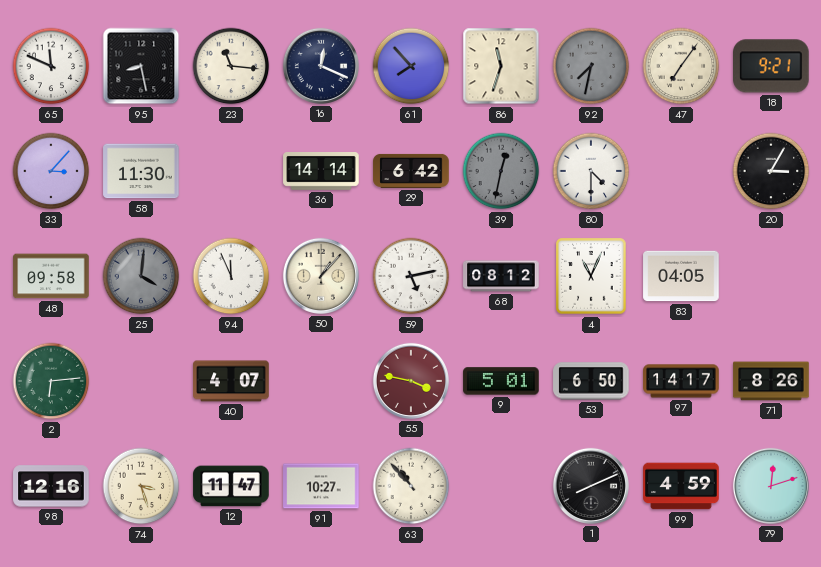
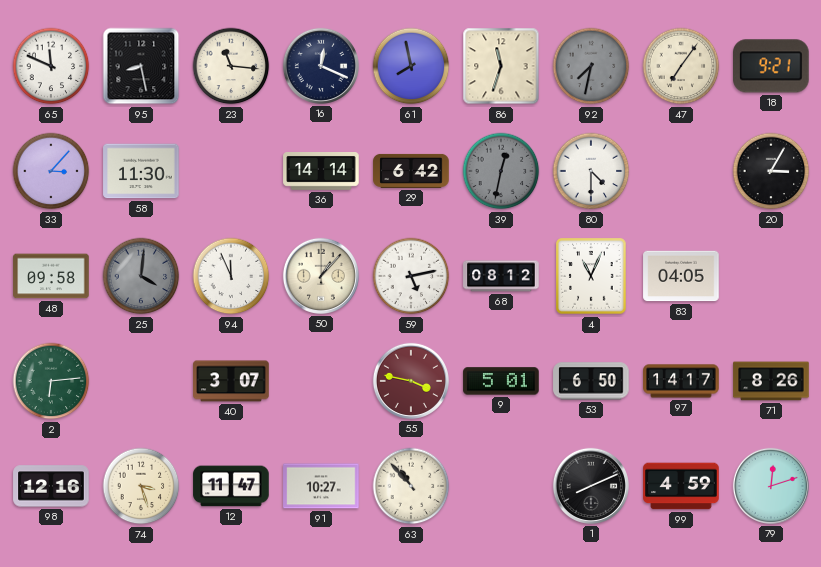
61: 7:53 -> 7:58
40: 4:07 -> 3:07
